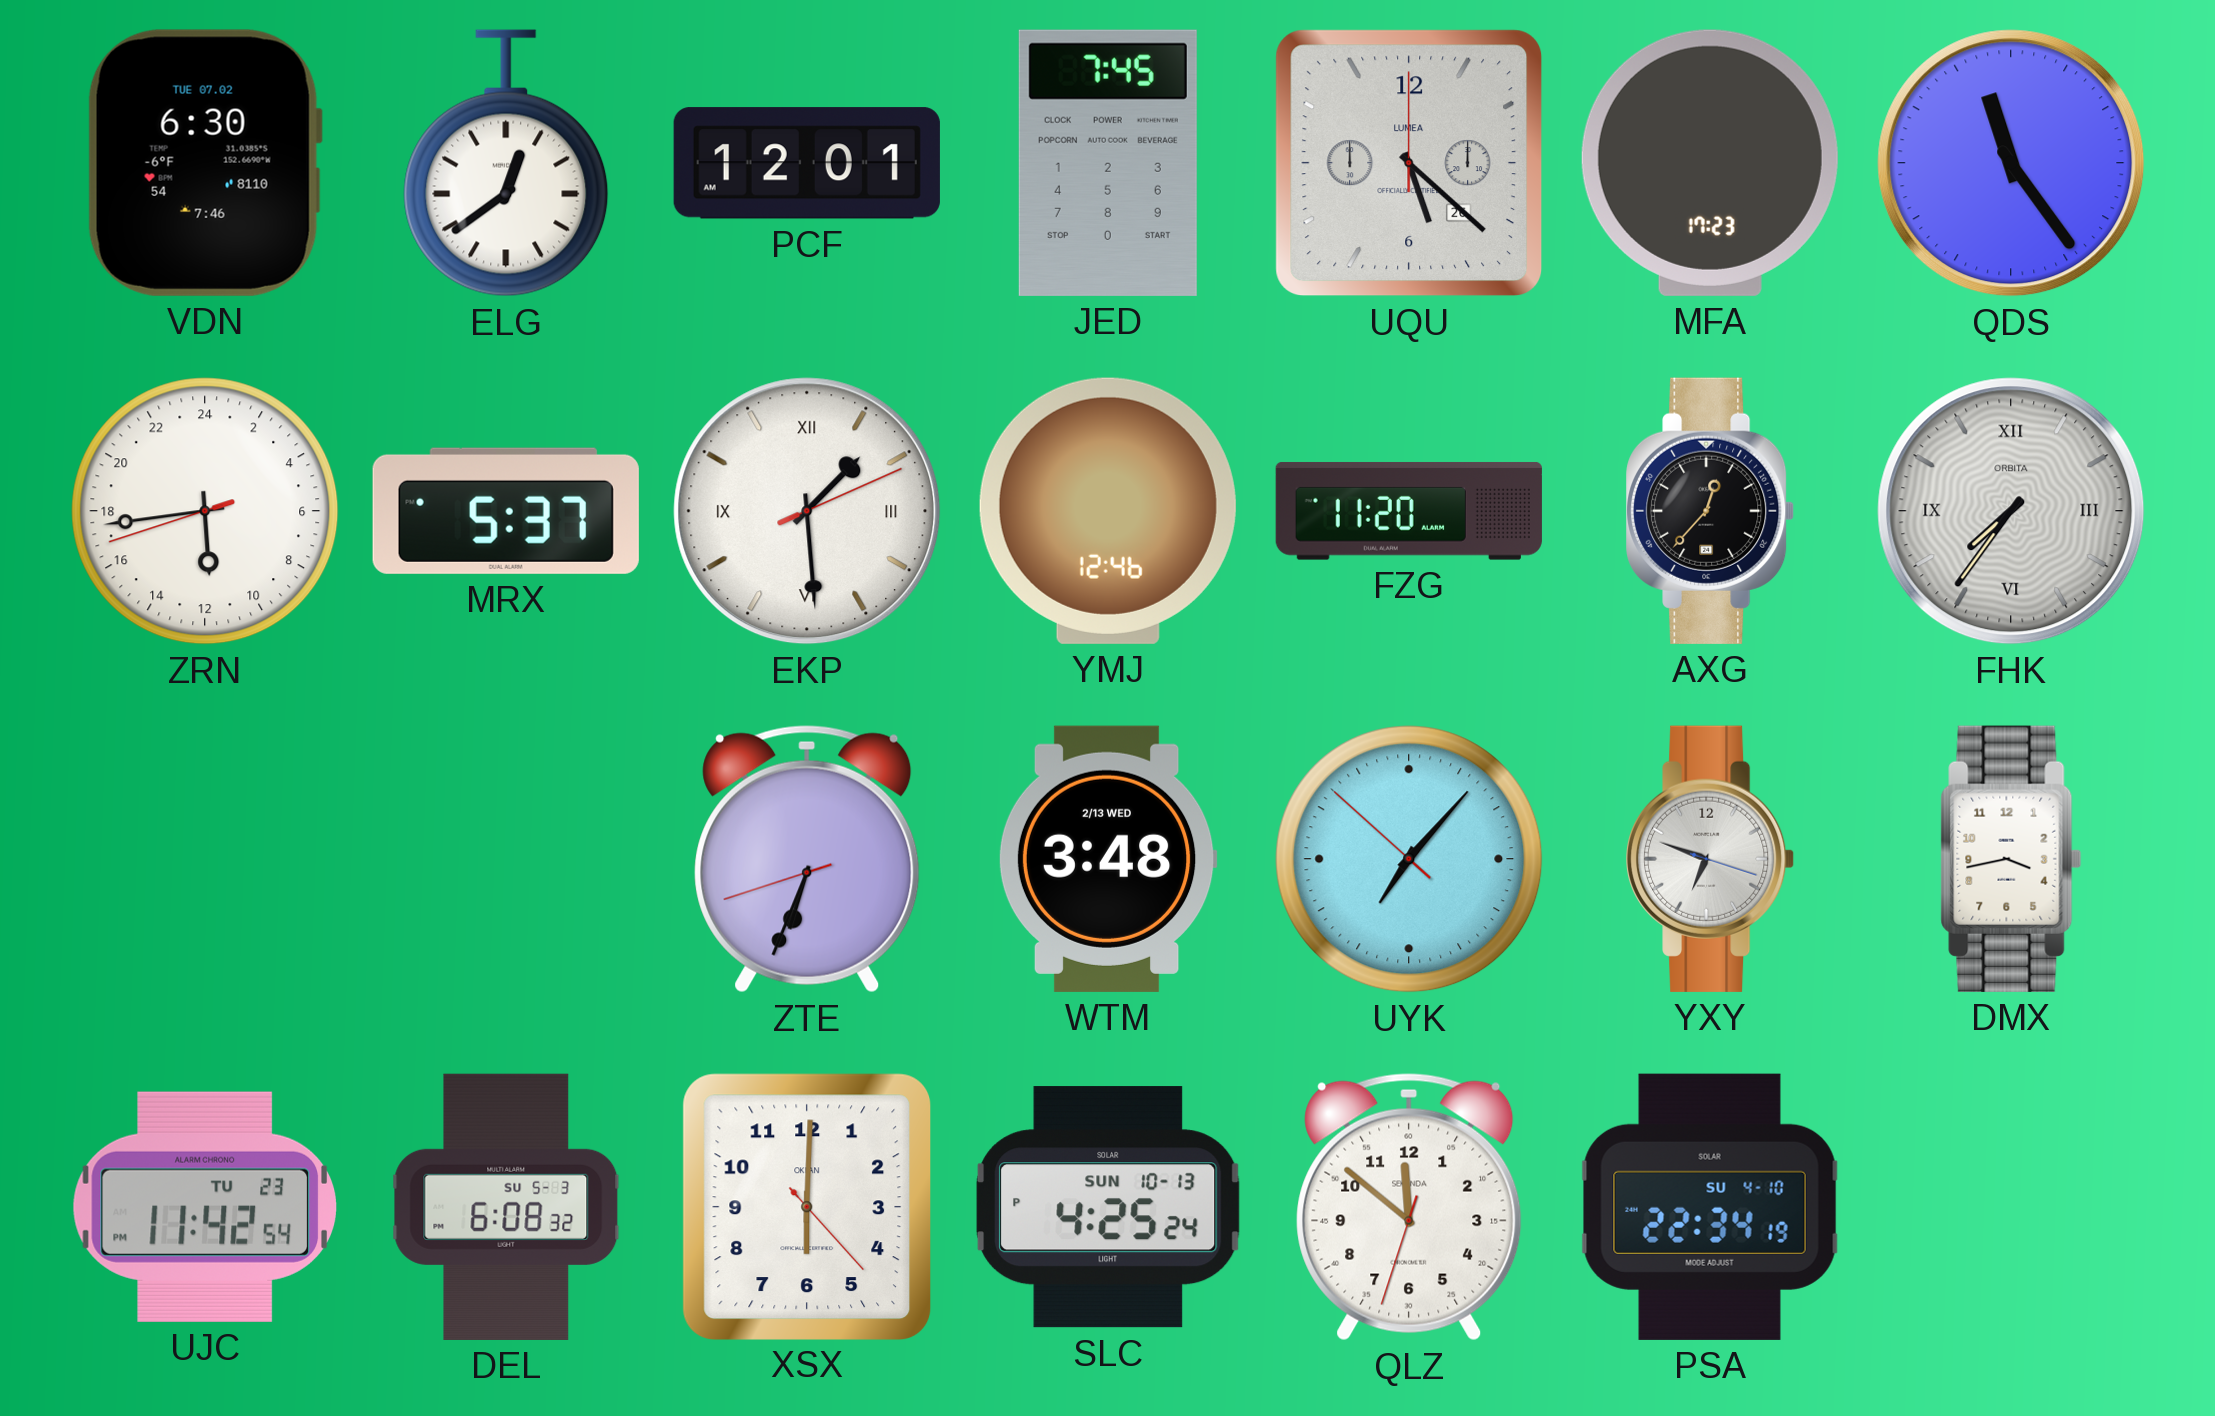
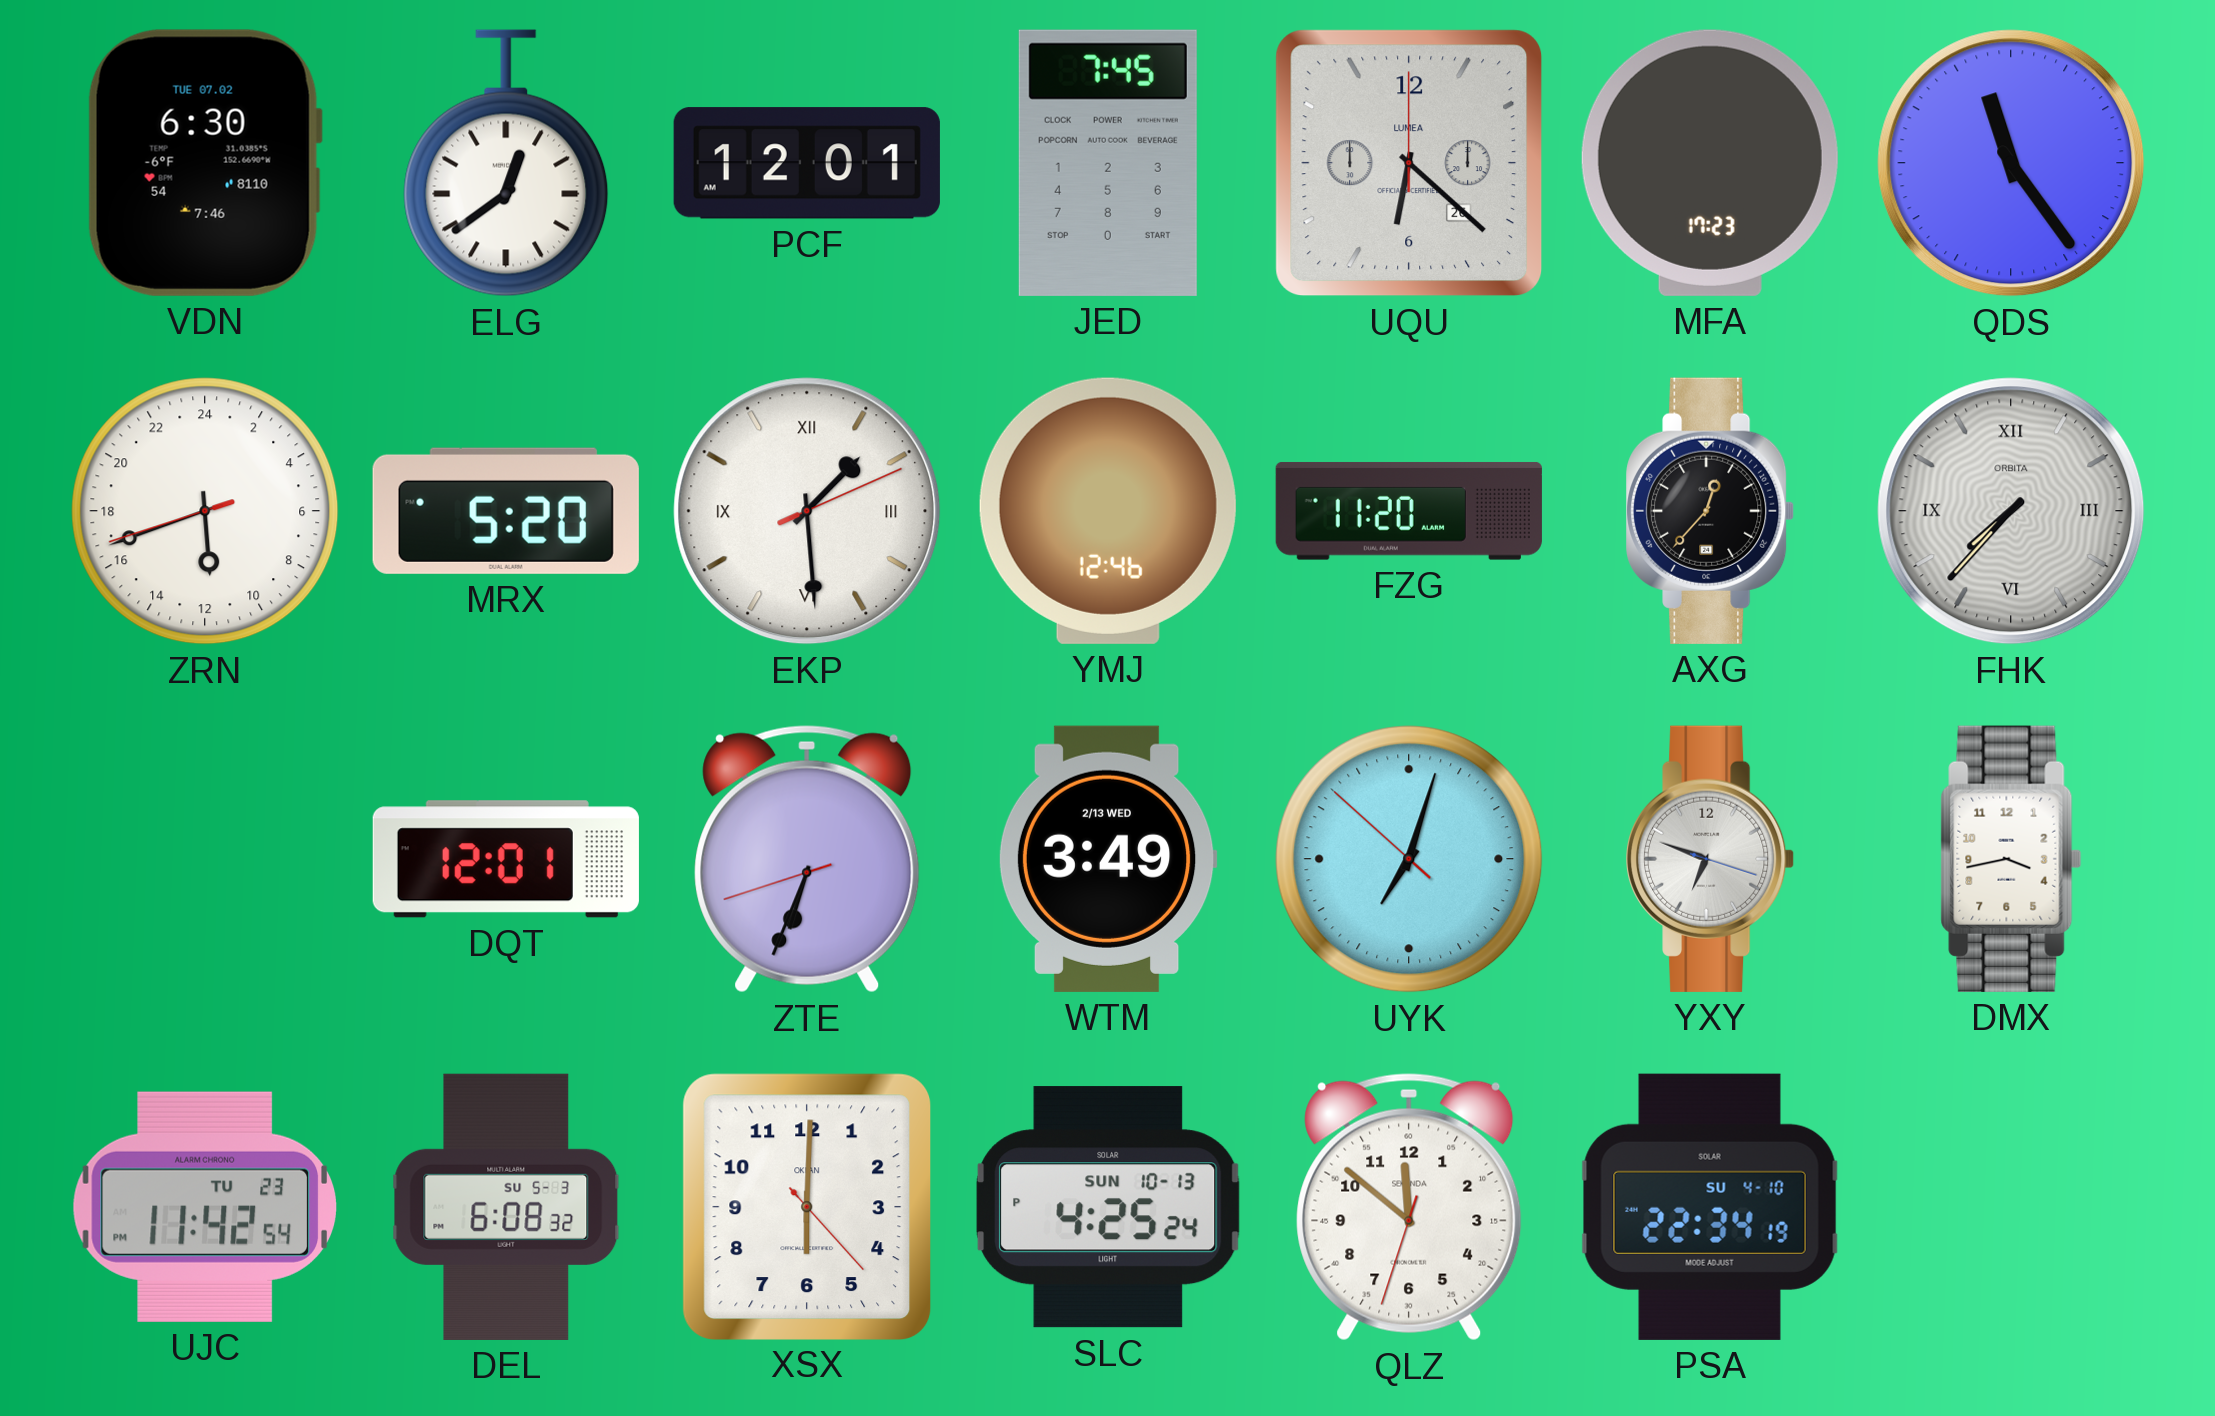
UQU: 5:22 -> 6:22
ZRN: 11:43 -> 11:41
MRX: 5:37 -> 5:20
FHK: 7:36 -> 7:37
DQT: none -> 12:01
WTM: 3:48 -> 3:49
UYK: 7:06 -> 7:02
